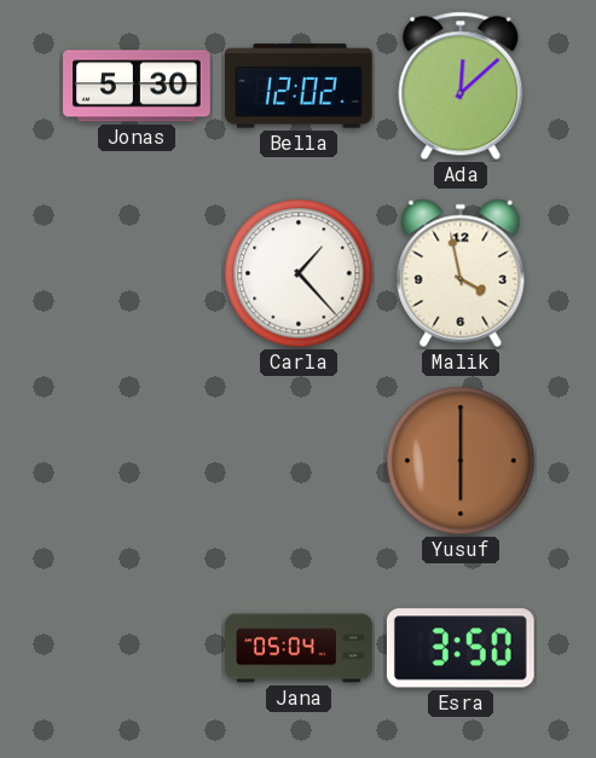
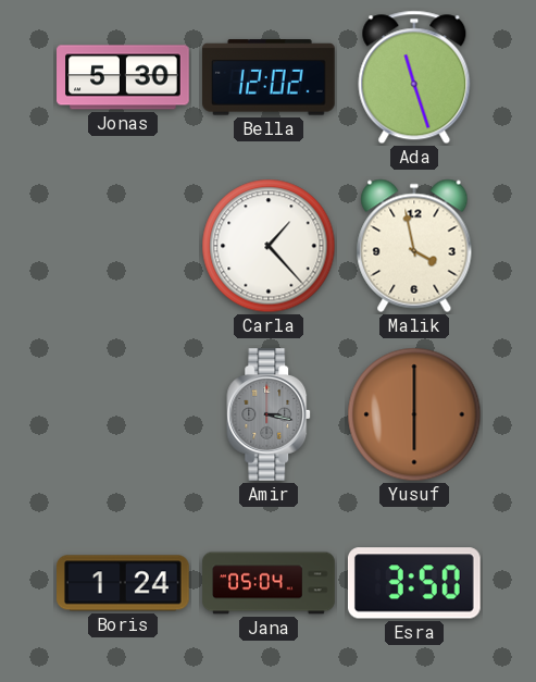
Ada: 12:08 -> 11:27
Amir: none -> 3:17
Boris: none -> 1:24
